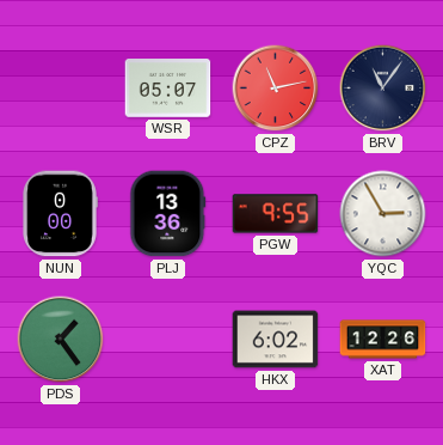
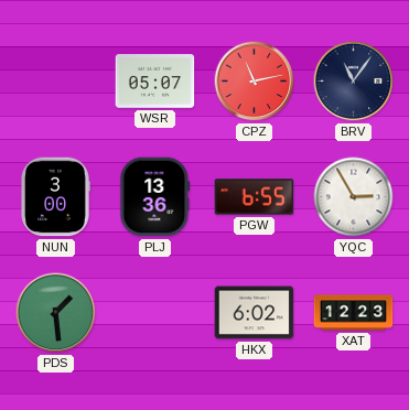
NUN: 0:00 -> 3:00
PGW: 9:55 -> 6:55
PDS: 1:24 -> 1:29
XAT: 12:26 -> 12:23
